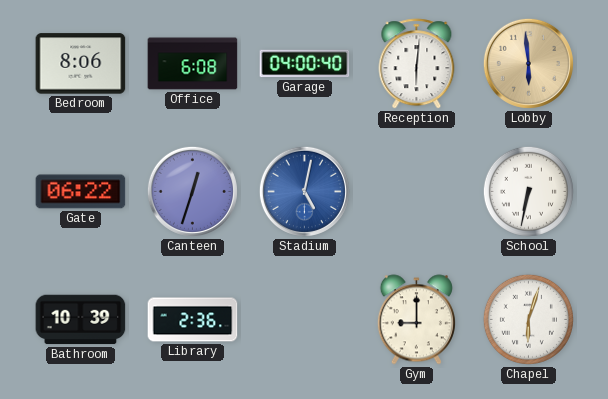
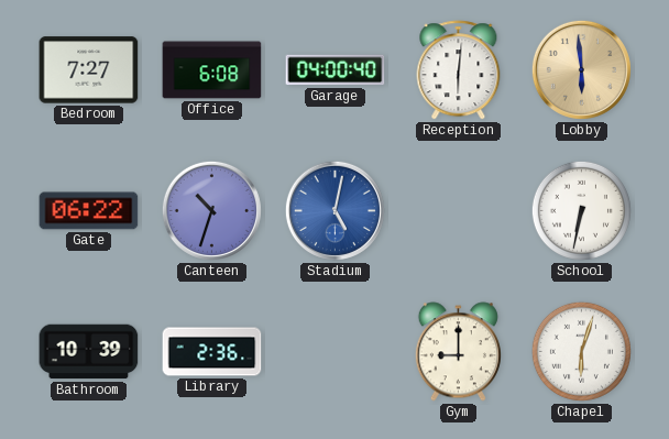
Bedroom: 8:06 -> 7:27
Canteen: 12:33 -> 10:33
